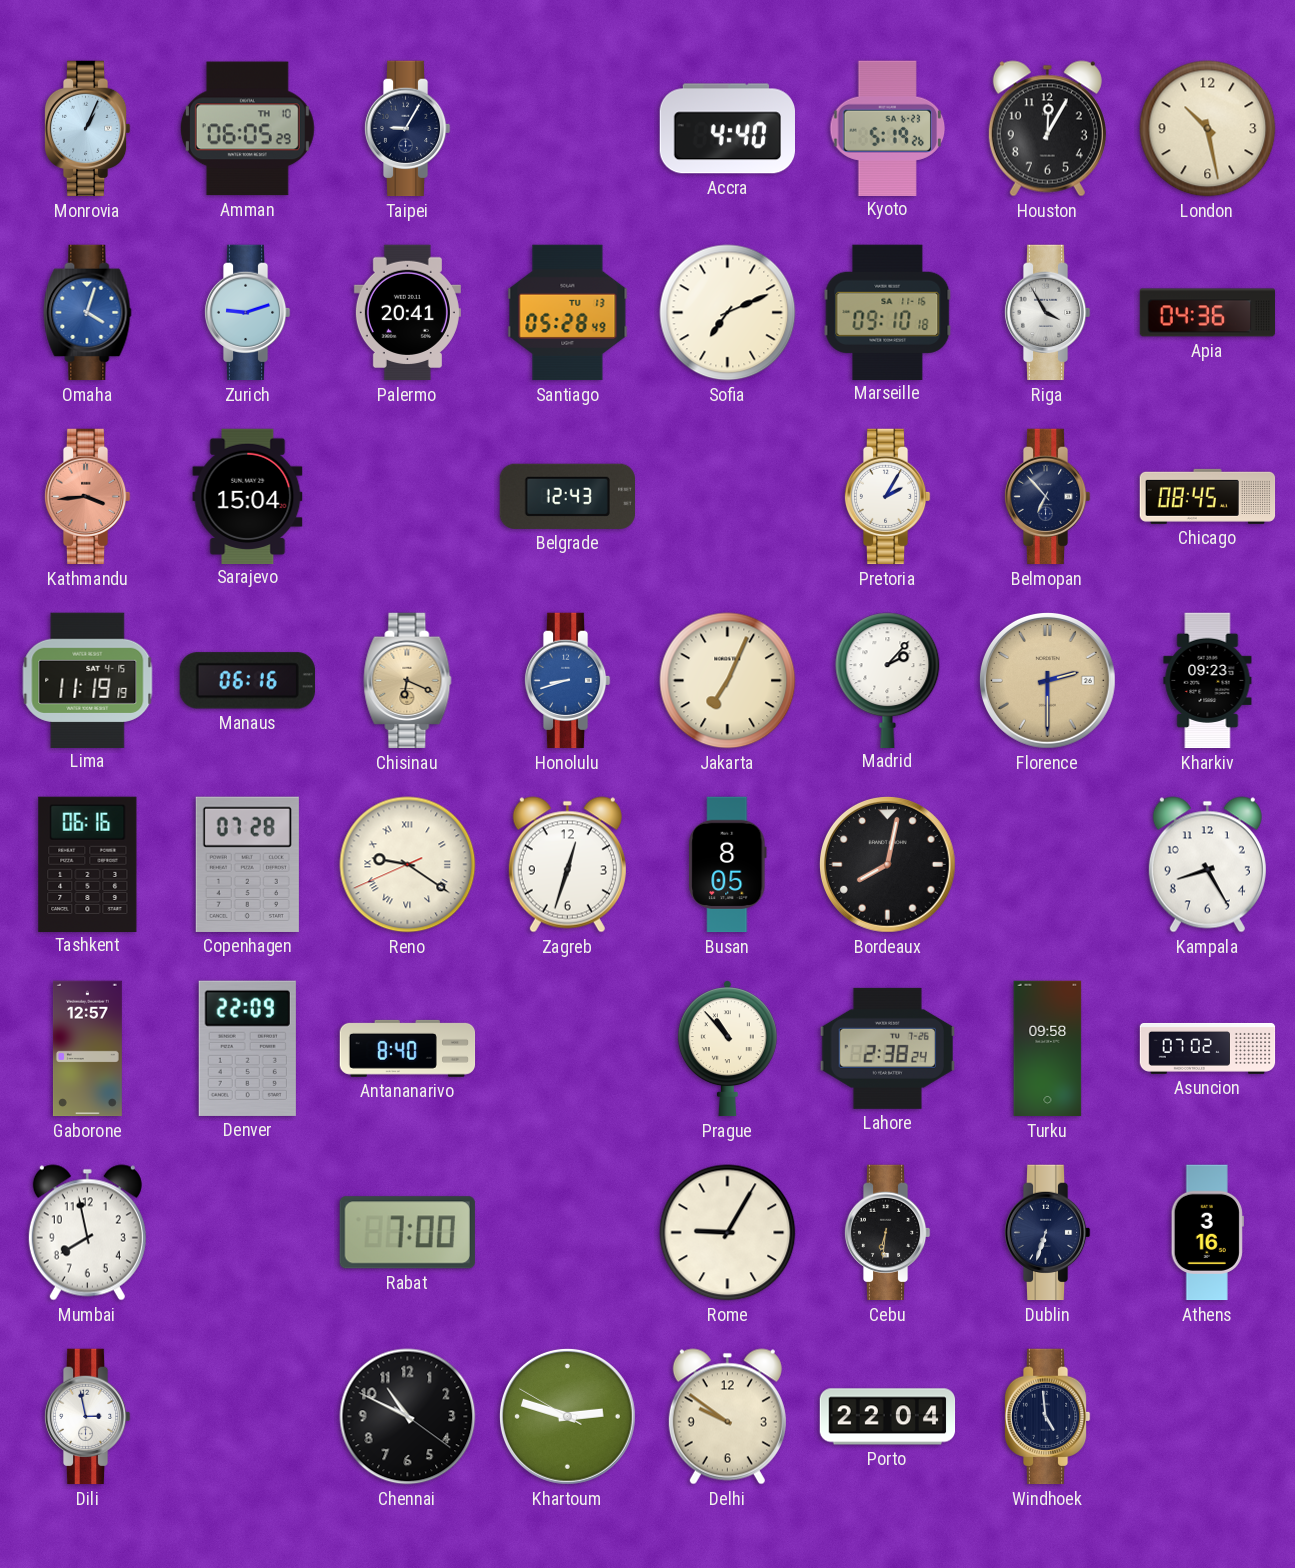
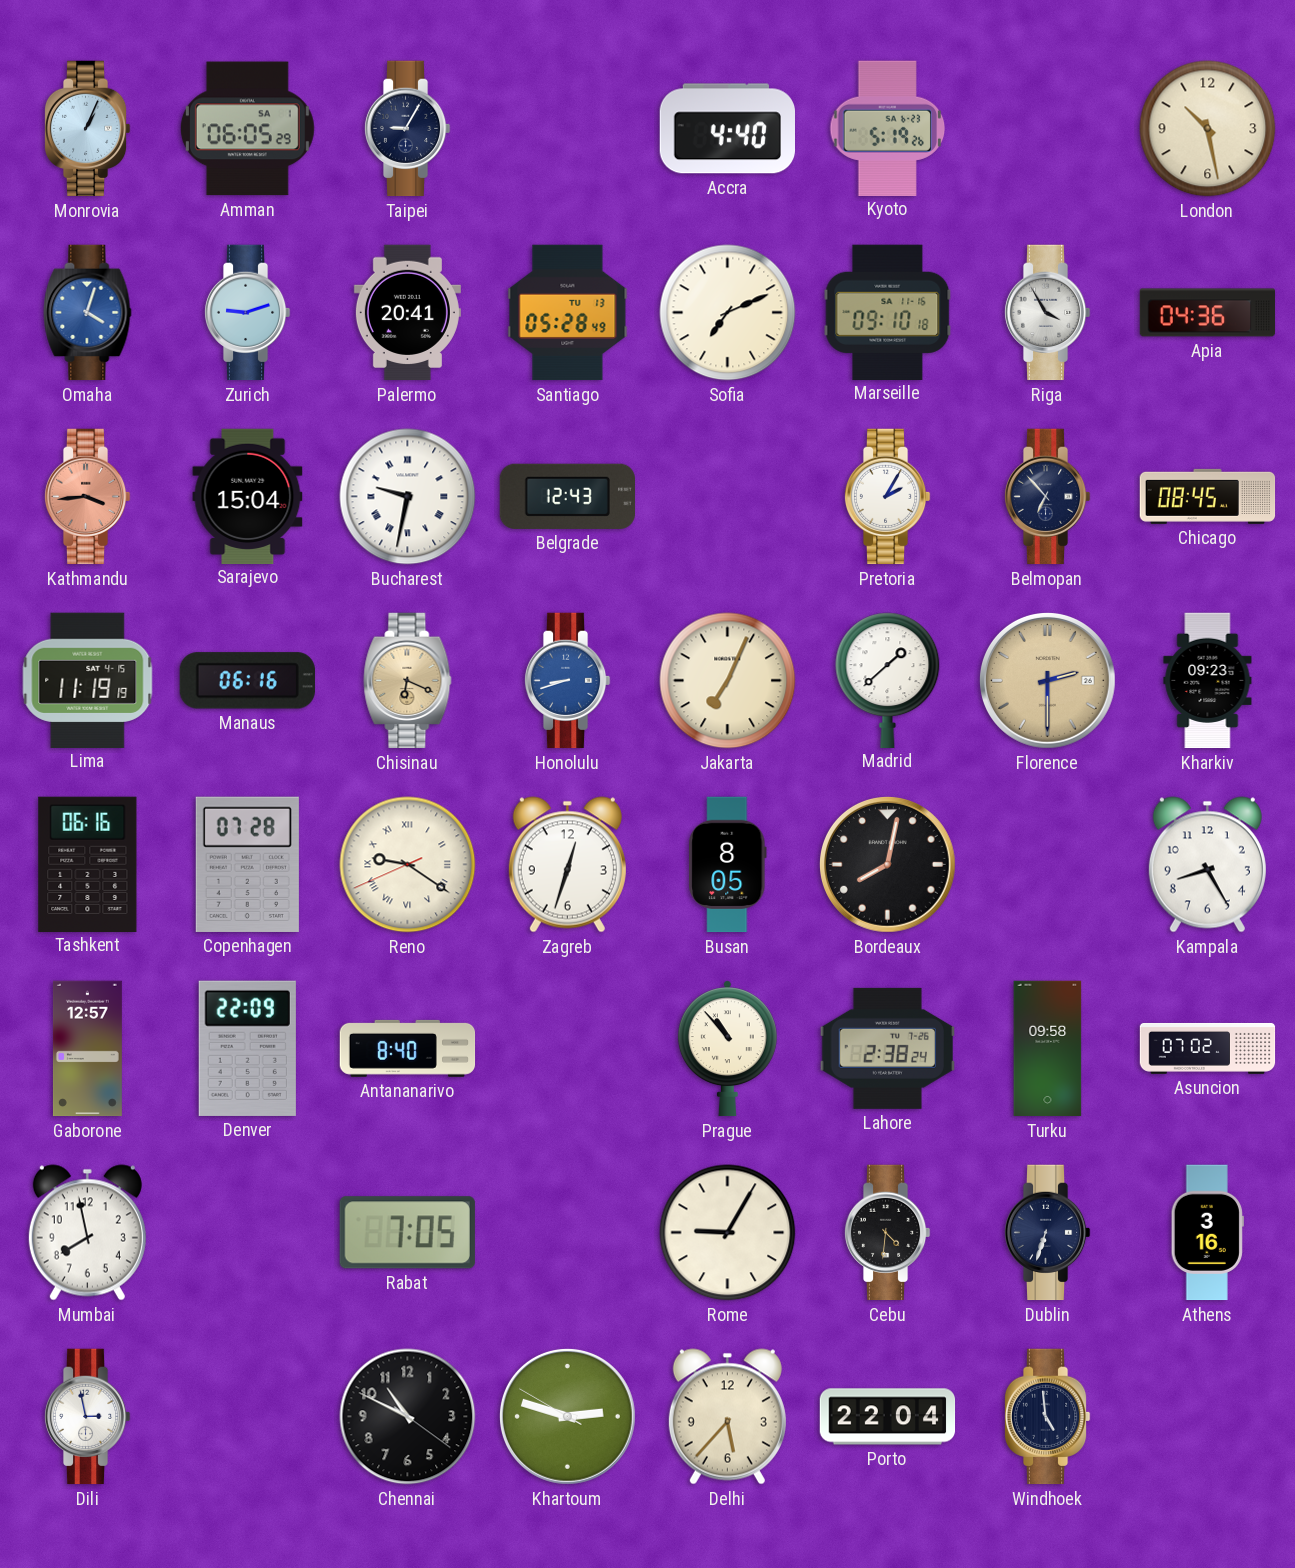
Amman date: TH 10 -> SA 1
Houston: 12:05 -> none
Bucharest: none -> 9:32
Madrid: 2:07 -> 1:38
Rabat: 7:00 -> 7:05
Cebu: 6:31 -> 4:31
Delhi: 9:51 -> 5:37
